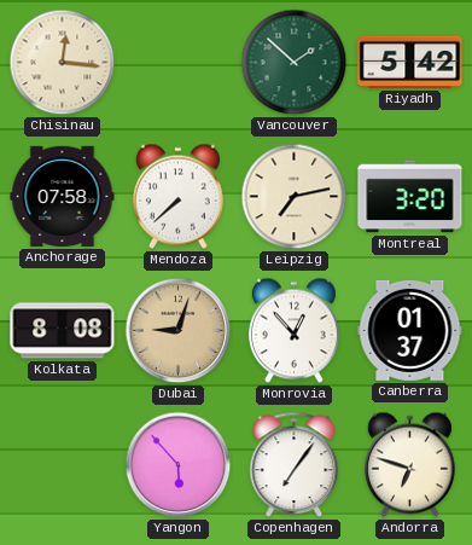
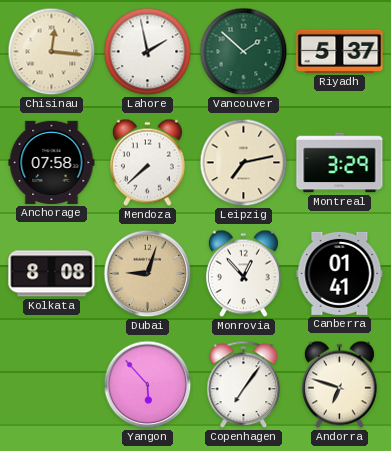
Lahore: none -> 1:58
Riyadh: 5:42 -> 5:37
Montreal: 3:20 -> 3:29
Canberra: 01:37 -> 01:41
